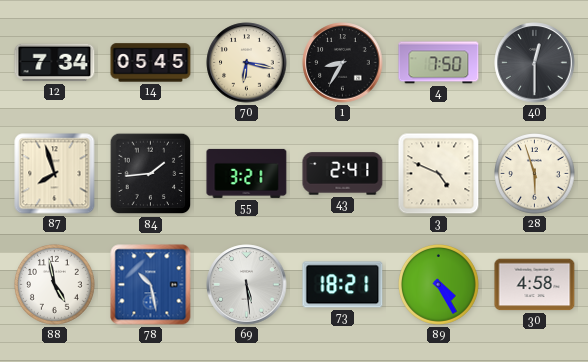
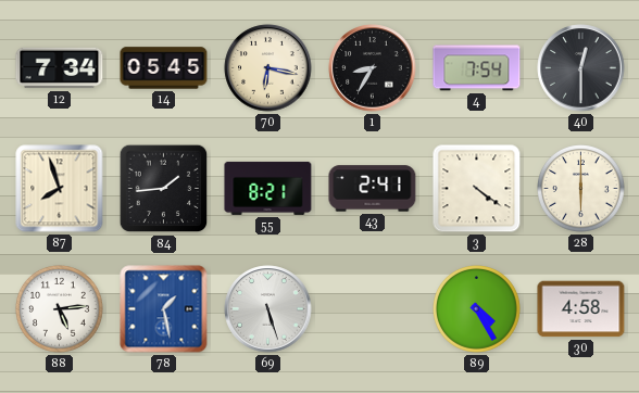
4: 7:50 -> 7:54
55: 3:21 -> 8:21
3: 4:49 -> 4:21
28: 5:57 -> 6:00
88: 4:58 -> 5:14
78: 10:28 -> 1:28
69: 5:29 -> 5:27
73: 18:21 -> none
